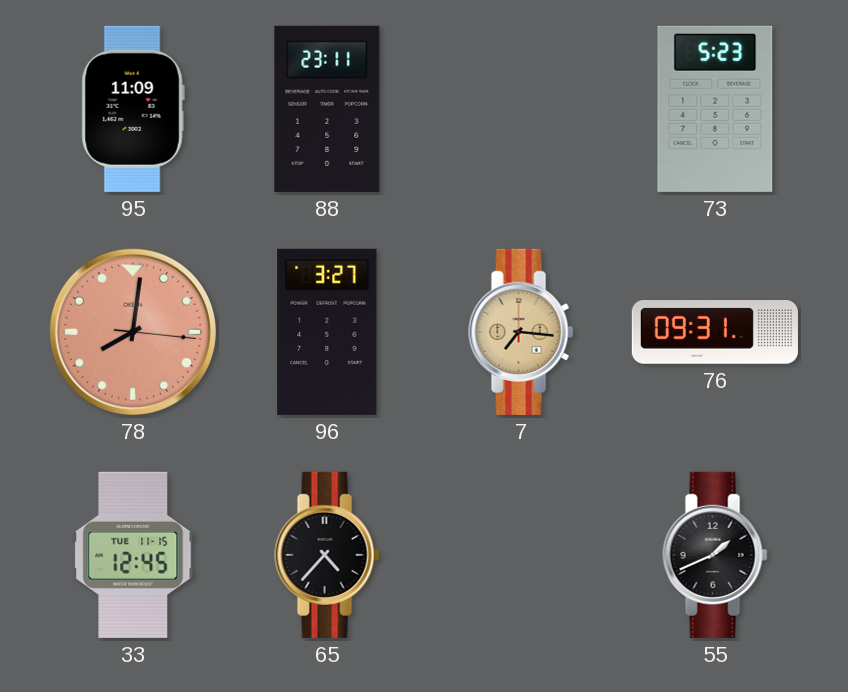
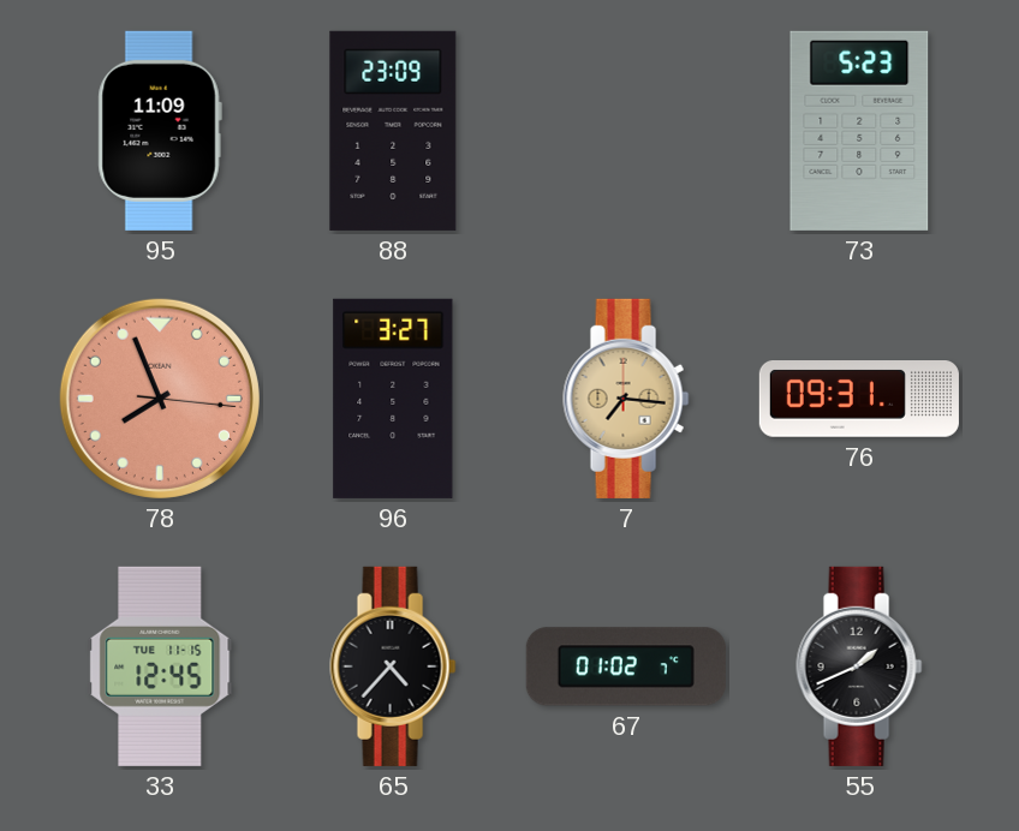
88: 23:11 -> 23:09
78: 8:01 -> 7:56
67: none -> 01:02
